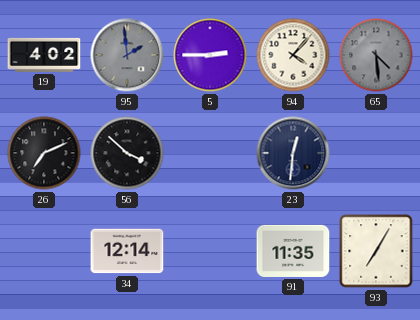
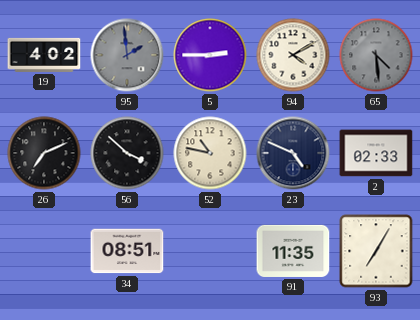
94: 4:07 -> 4:10
52: none -> 10:47
23: 12:31 -> 4:49
2: none -> 02:33
34: 12:14 -> 08:51
